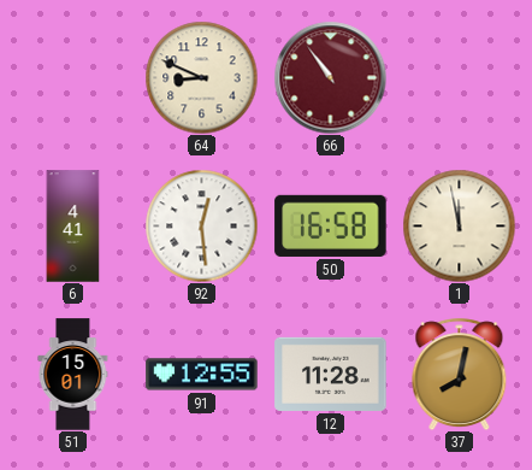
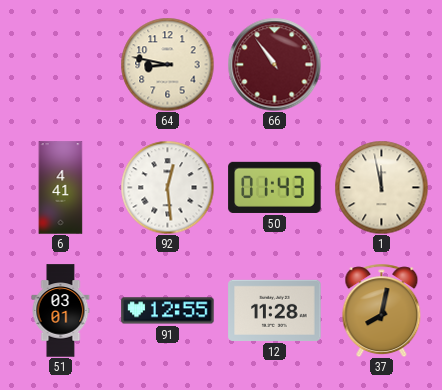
64: 8:49 -> 8:47
50: 16:58 -> 01:43
51: 15:01 -> 03:01
